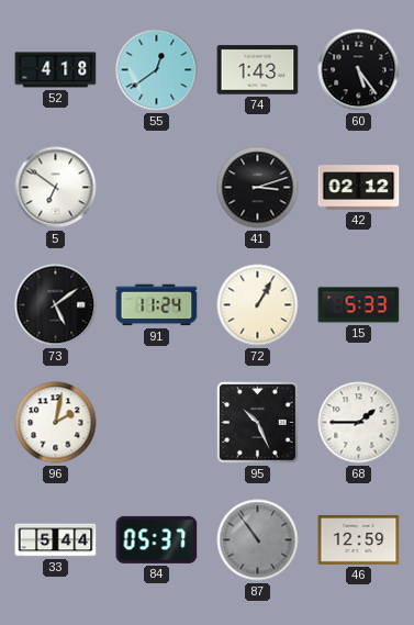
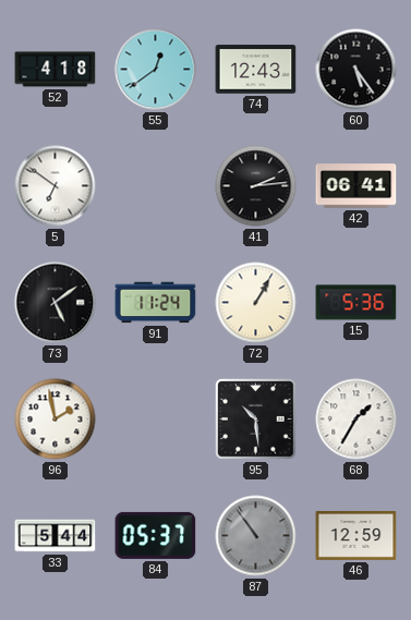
74: 1:43 -> 12:43
41: 3:12 -> 2:14
42: 02:12 -> 06:41
15: 5:33 -> 5:36
96: 2:02 -> 1:58
95: 10:26 -> 10:29
68: 1:45 -> 1:35
